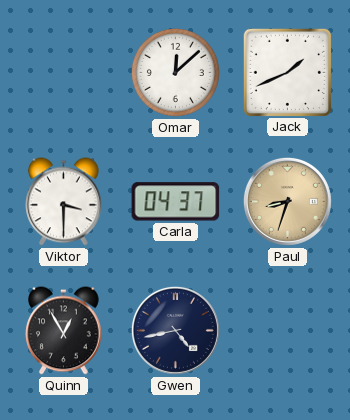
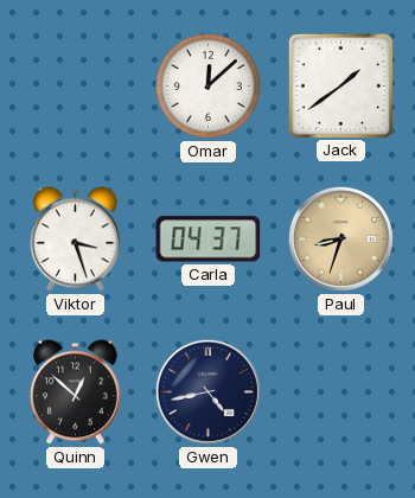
Jack: 1:41 -> 1:39
Viktor: 3:30 -> 3:27
Quinn: 12:55 -> 12:52
